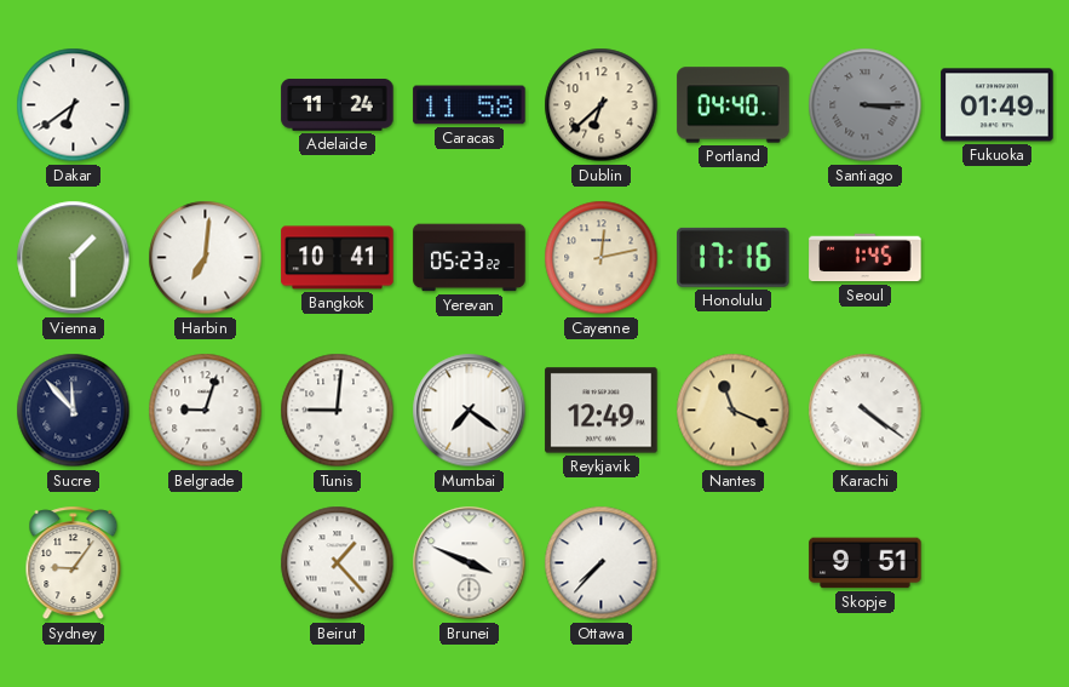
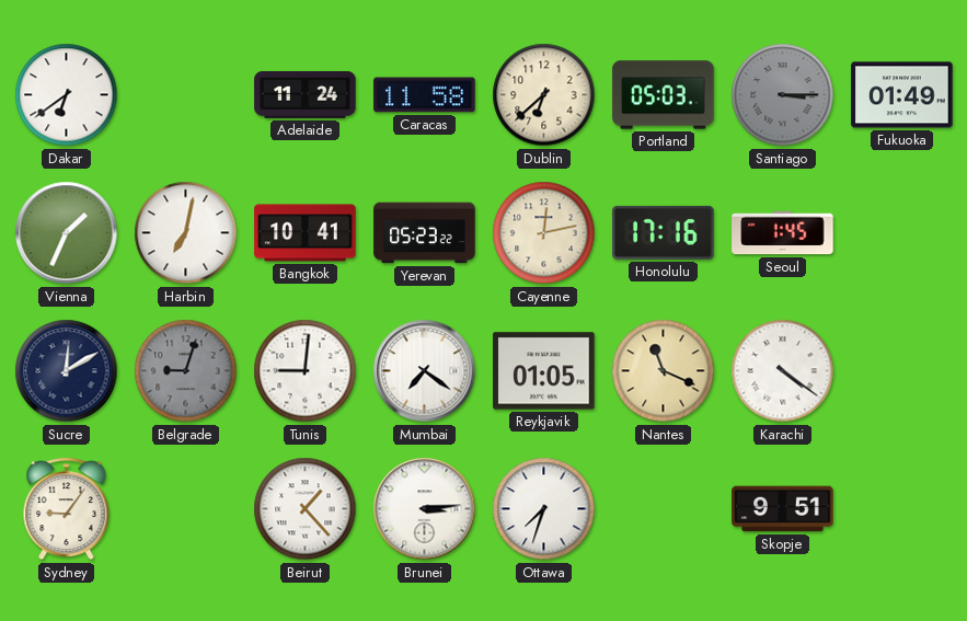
Portland: 04:40 -> 05:03
Vienna: 1:30 -> 1:34
Harbin: 7:01 -> 7:02
Sucre: 11:53 -> 12:10
Belgrade dial: white -> grey
Reykjavik: 12:49 -> 01:05
Brunei: 3:49 -> 3:14
Ottawa: 7:37 -> 7:33
